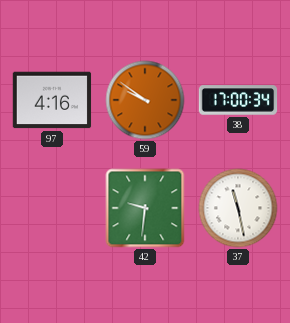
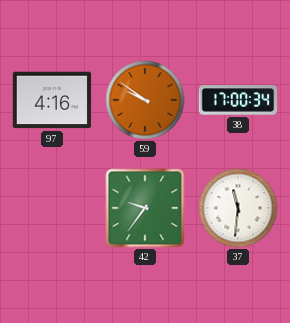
42: 9:31 -> 9:36
37: 11:28 -> 11:31
